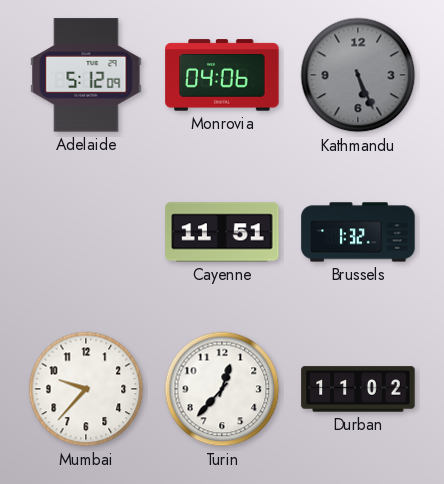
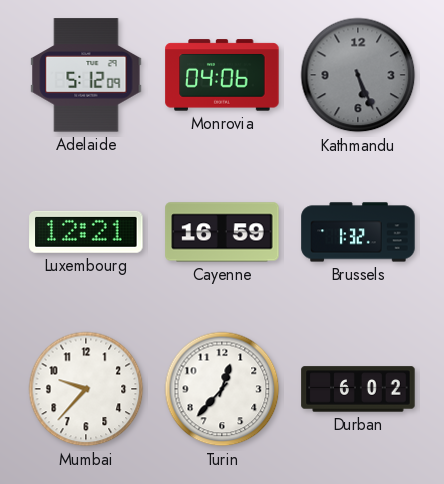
Luxembourg: none -> 12:21
Cayenne: 11:51 -> 16:59
Durban: 11:02 -> 6:02
